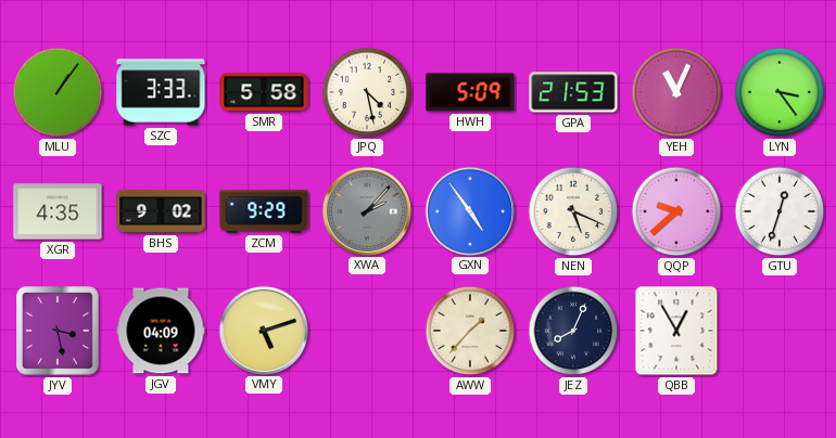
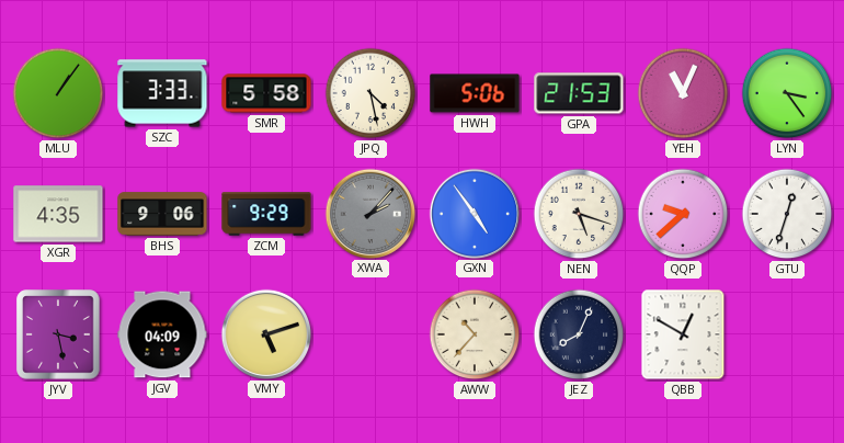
HWH: 5:09 -> 5:06
BHS: 9:02 -> 9:06
NEN: 5:19 -> 5:18
AWW: 1:37 -> 10:37
QBB: 12:55 -> 12:50
